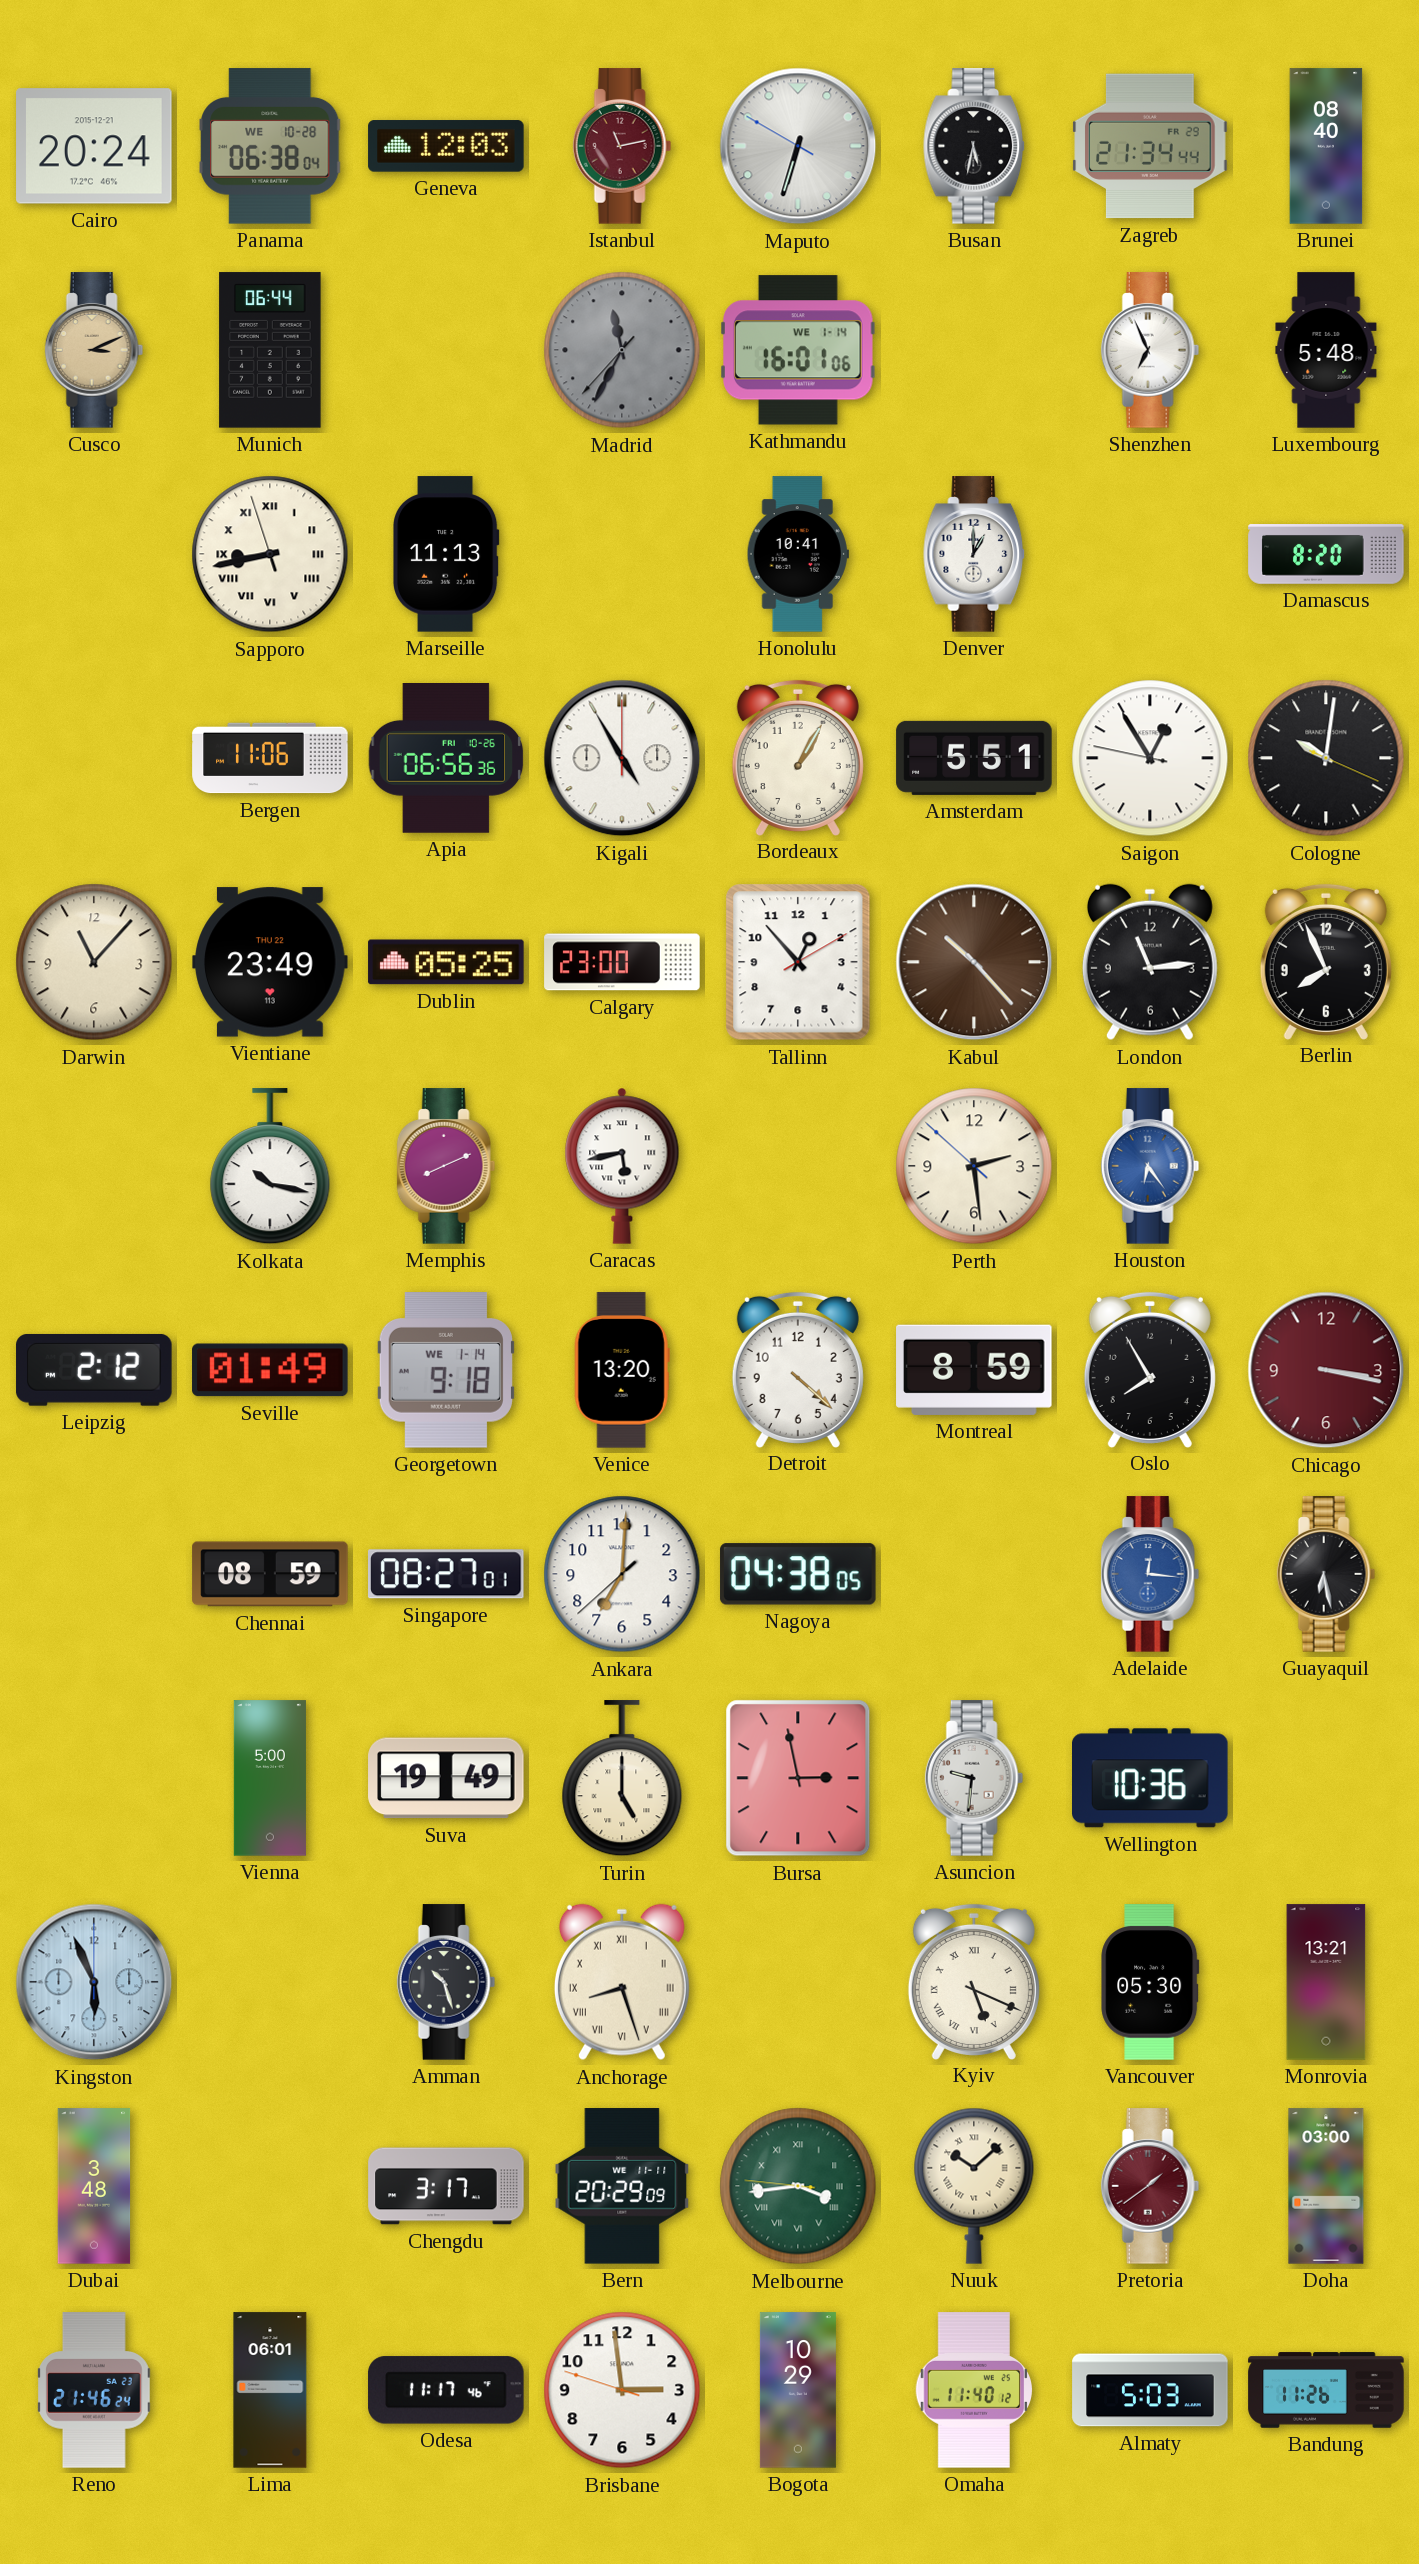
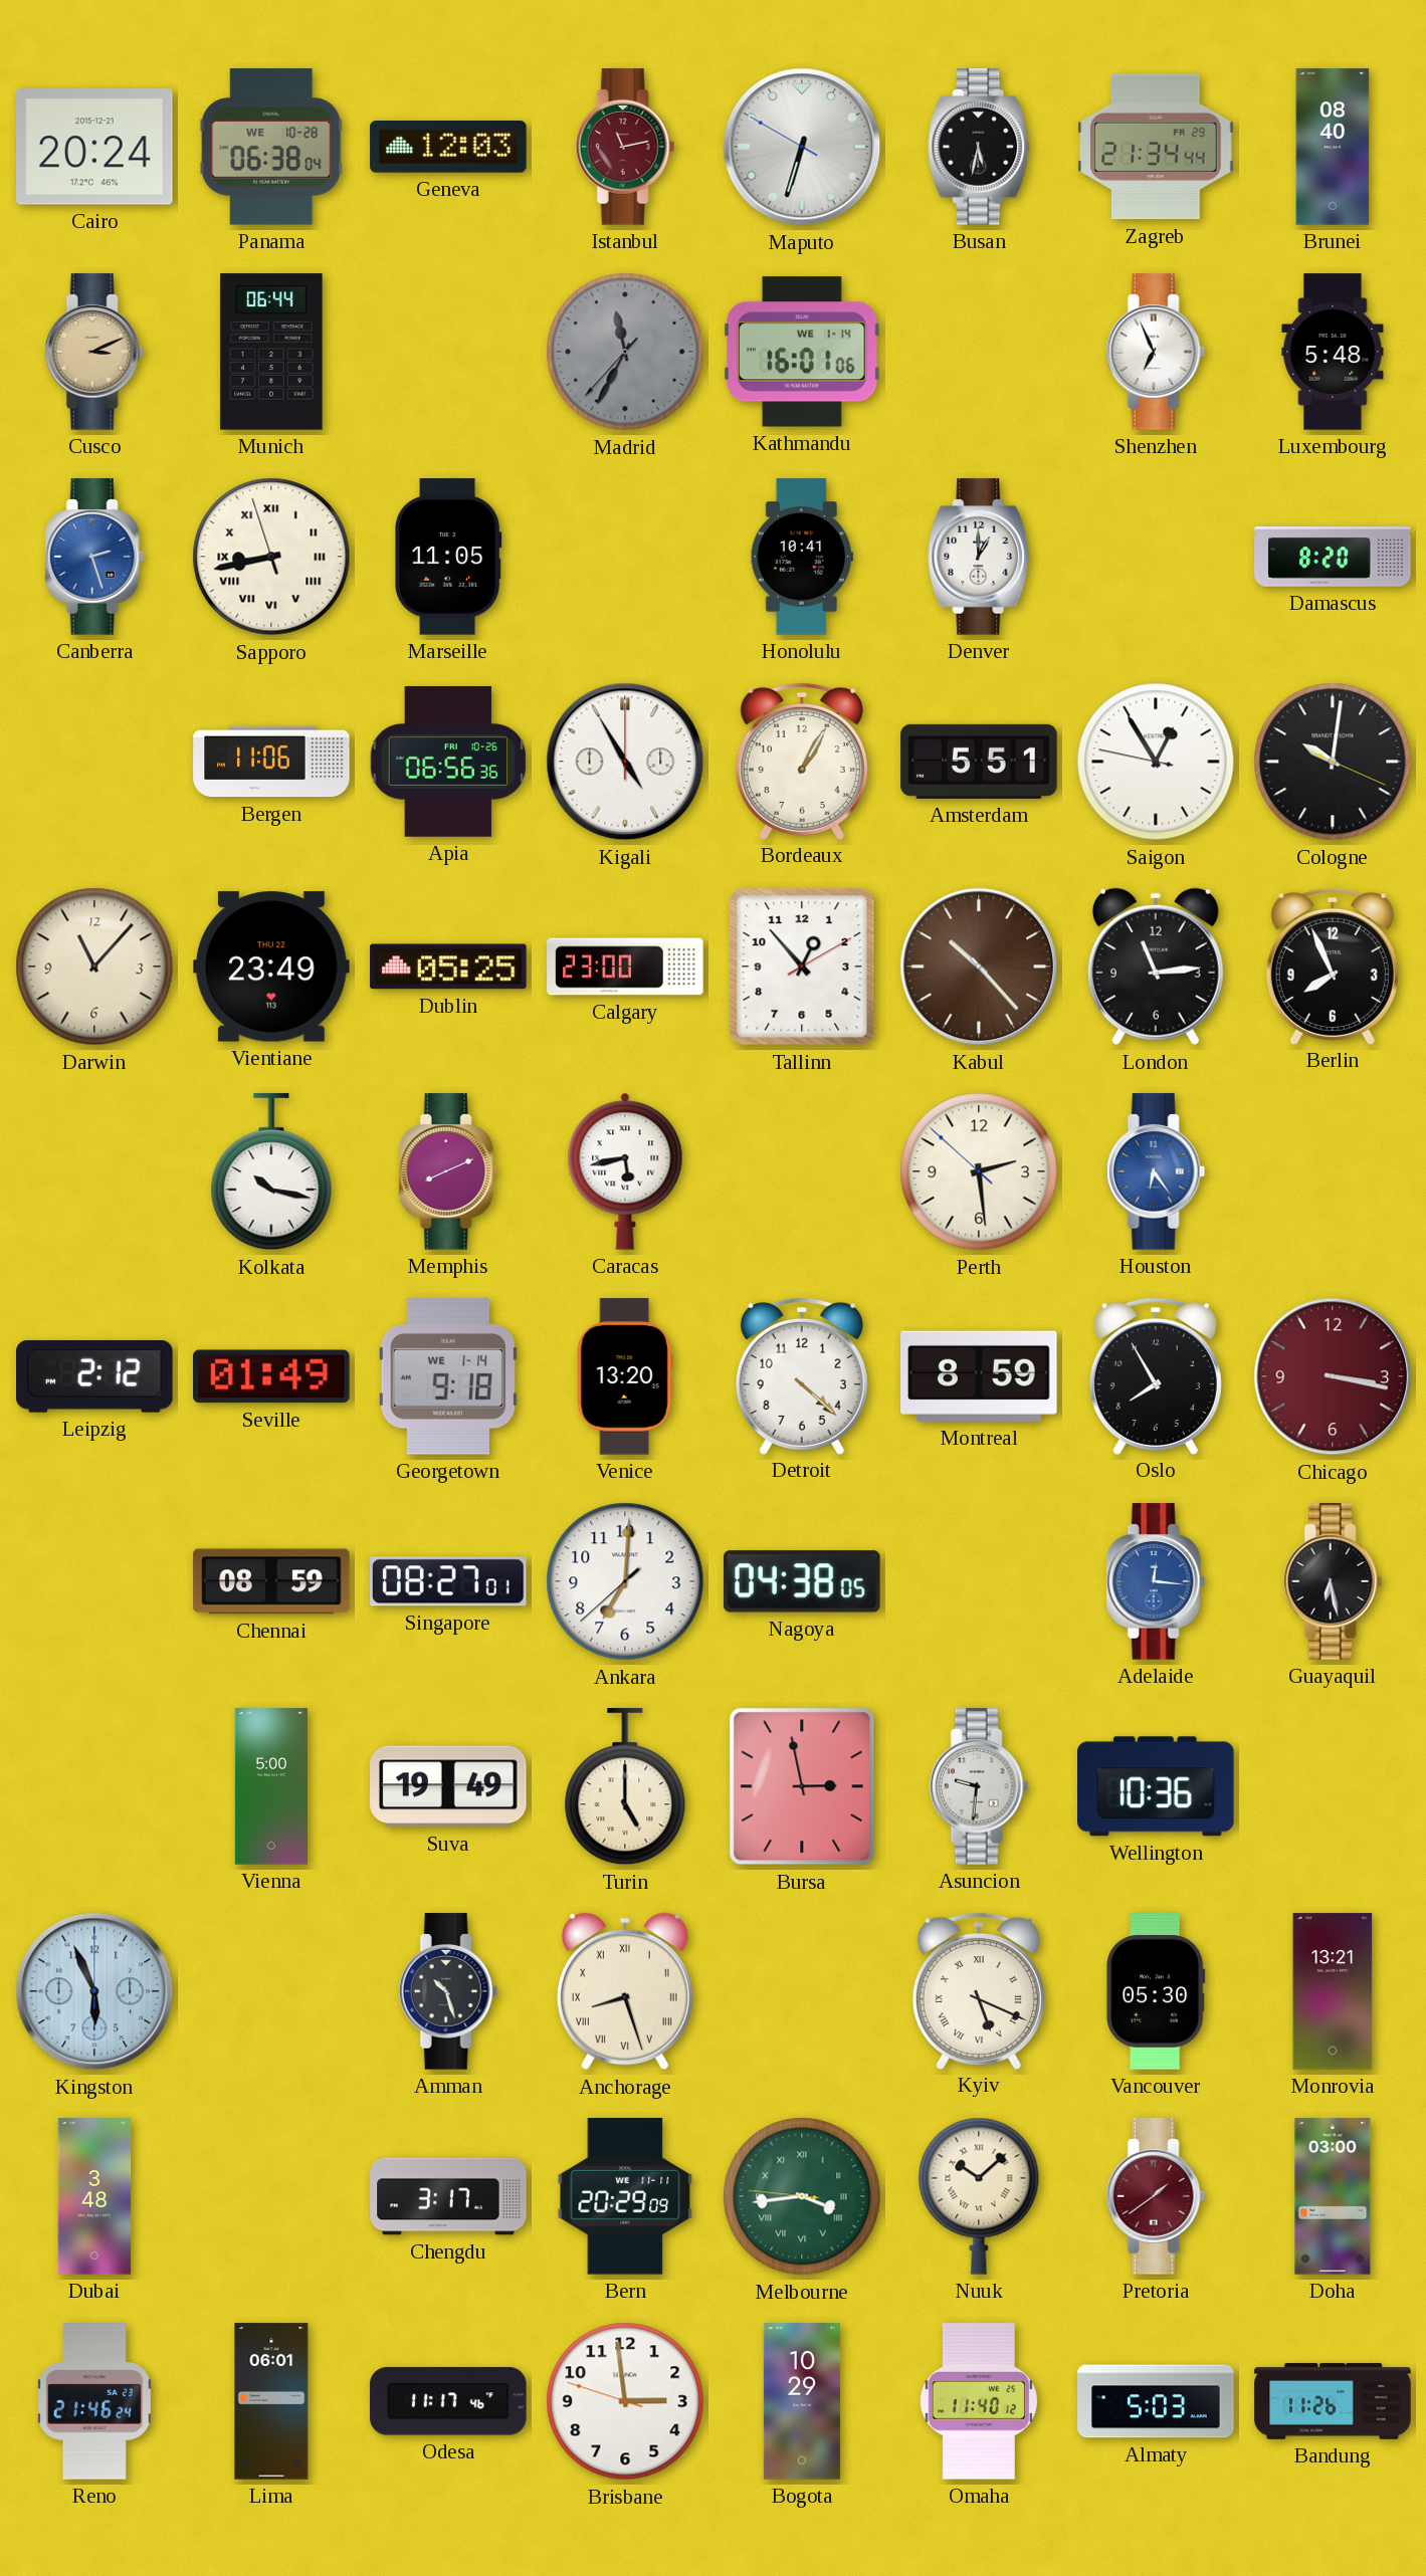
Canberra: none -> 2:27
Marseille: 11:13 -> 11:05
